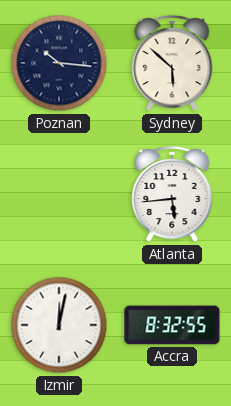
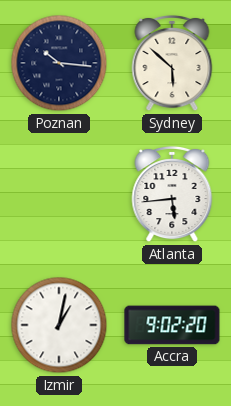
Izmir: 12:02 -> 1:02
Accra: 8:32 -> 9:02
